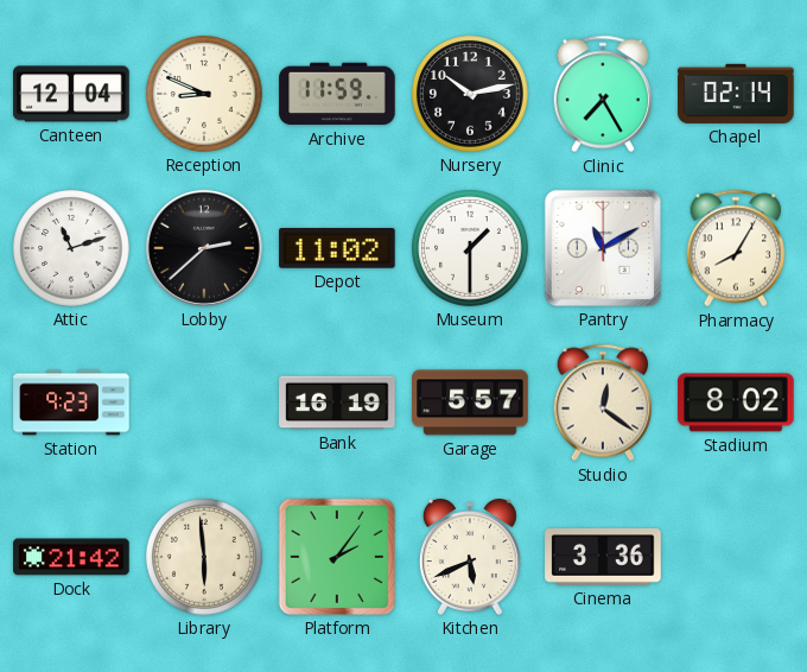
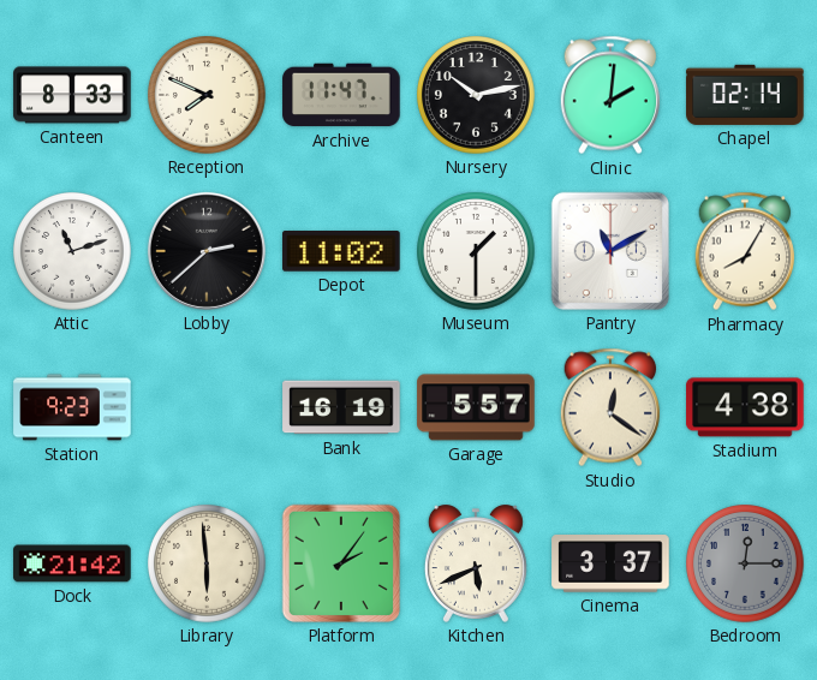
Canteen: 12:04 -> 8:33
Reception: 8:49 -> 7:49
Archive: 11:59 -> 11:47
Clinic: 7:25 -> 2:01
Stadium: 8:02 -> 4:38
Cinema: 3:36 -> 3:37
Bedroom: none -> 12:15
